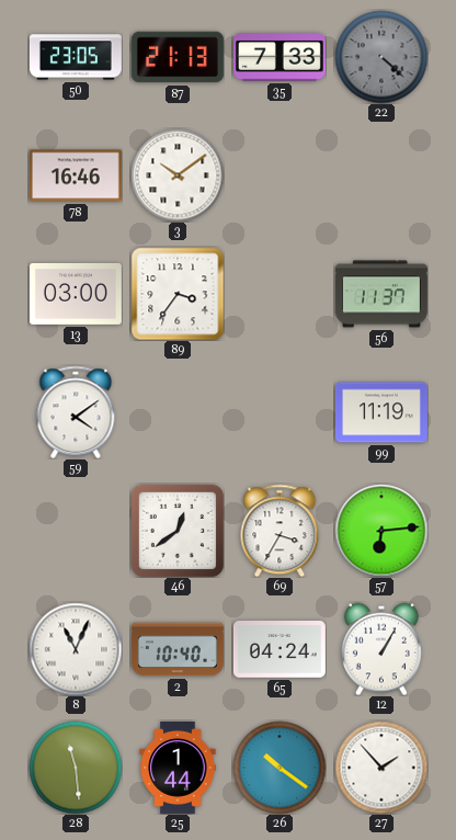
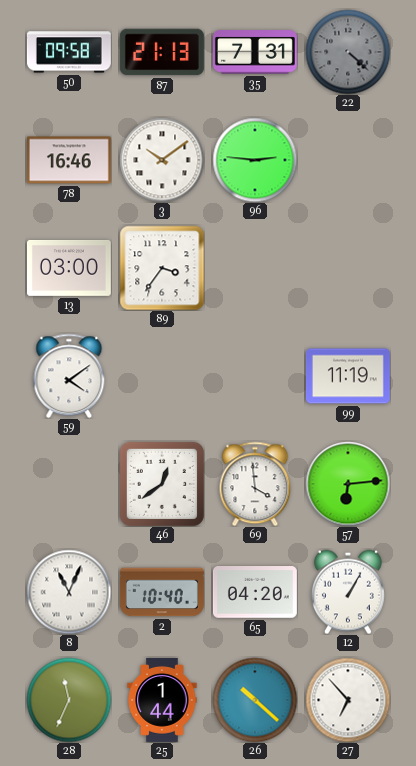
50: 23:05 -> 09:58
35: 7:33 -> 7:31
96: none -> 2:46
56: 11:37 -> none
69: 3:35 -> 3:59
65: 04:24 -> 04:20
28: 11:29 -> 11:34
26: 10:21 -> 10:22
27: 1:53 -> 6:53
